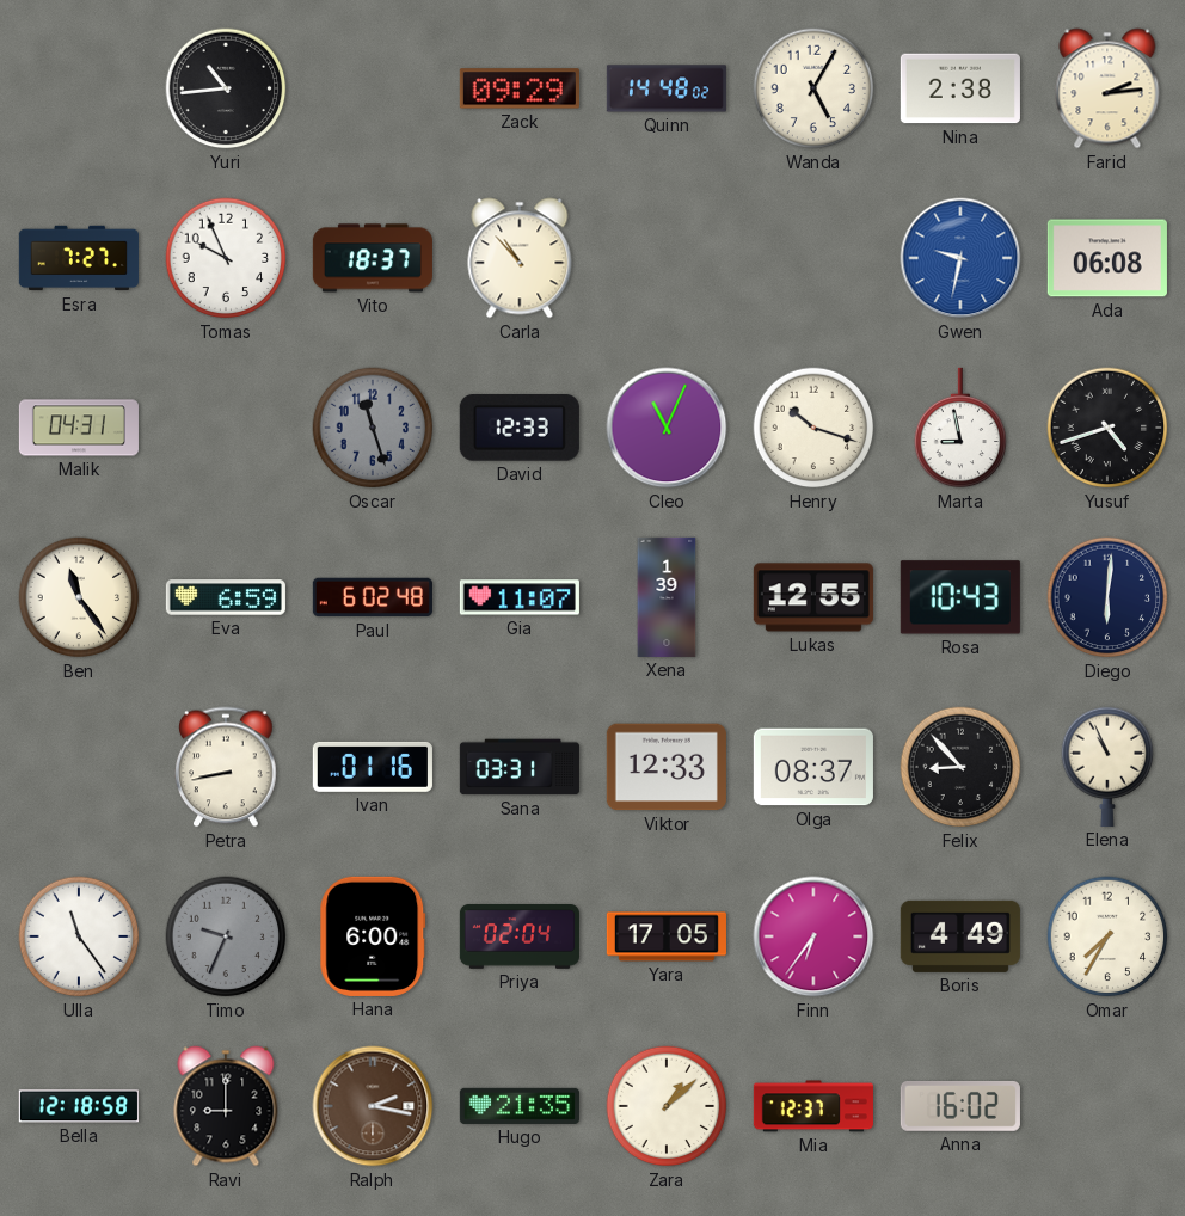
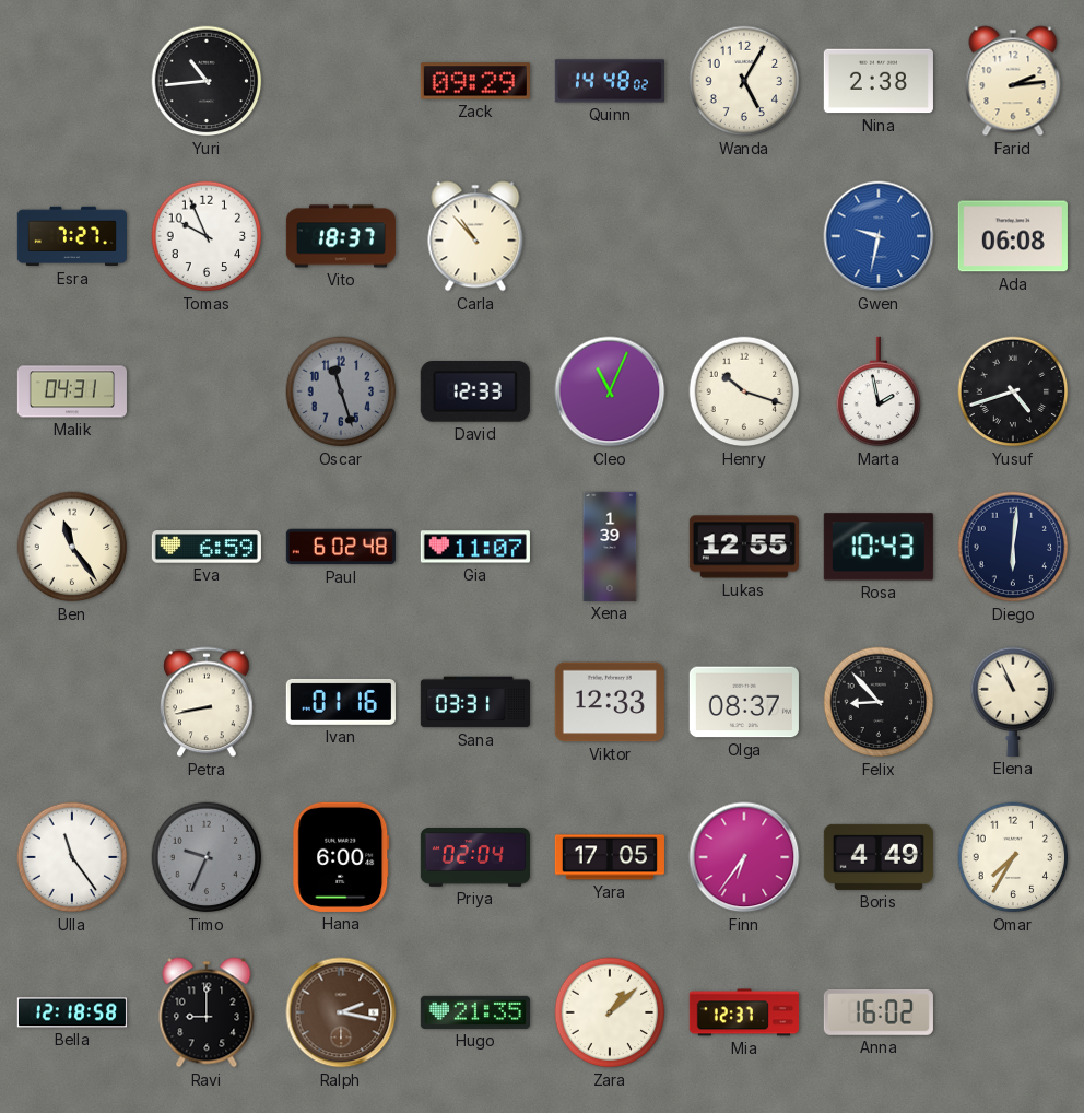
Marta: 8:58 -> 1:58
